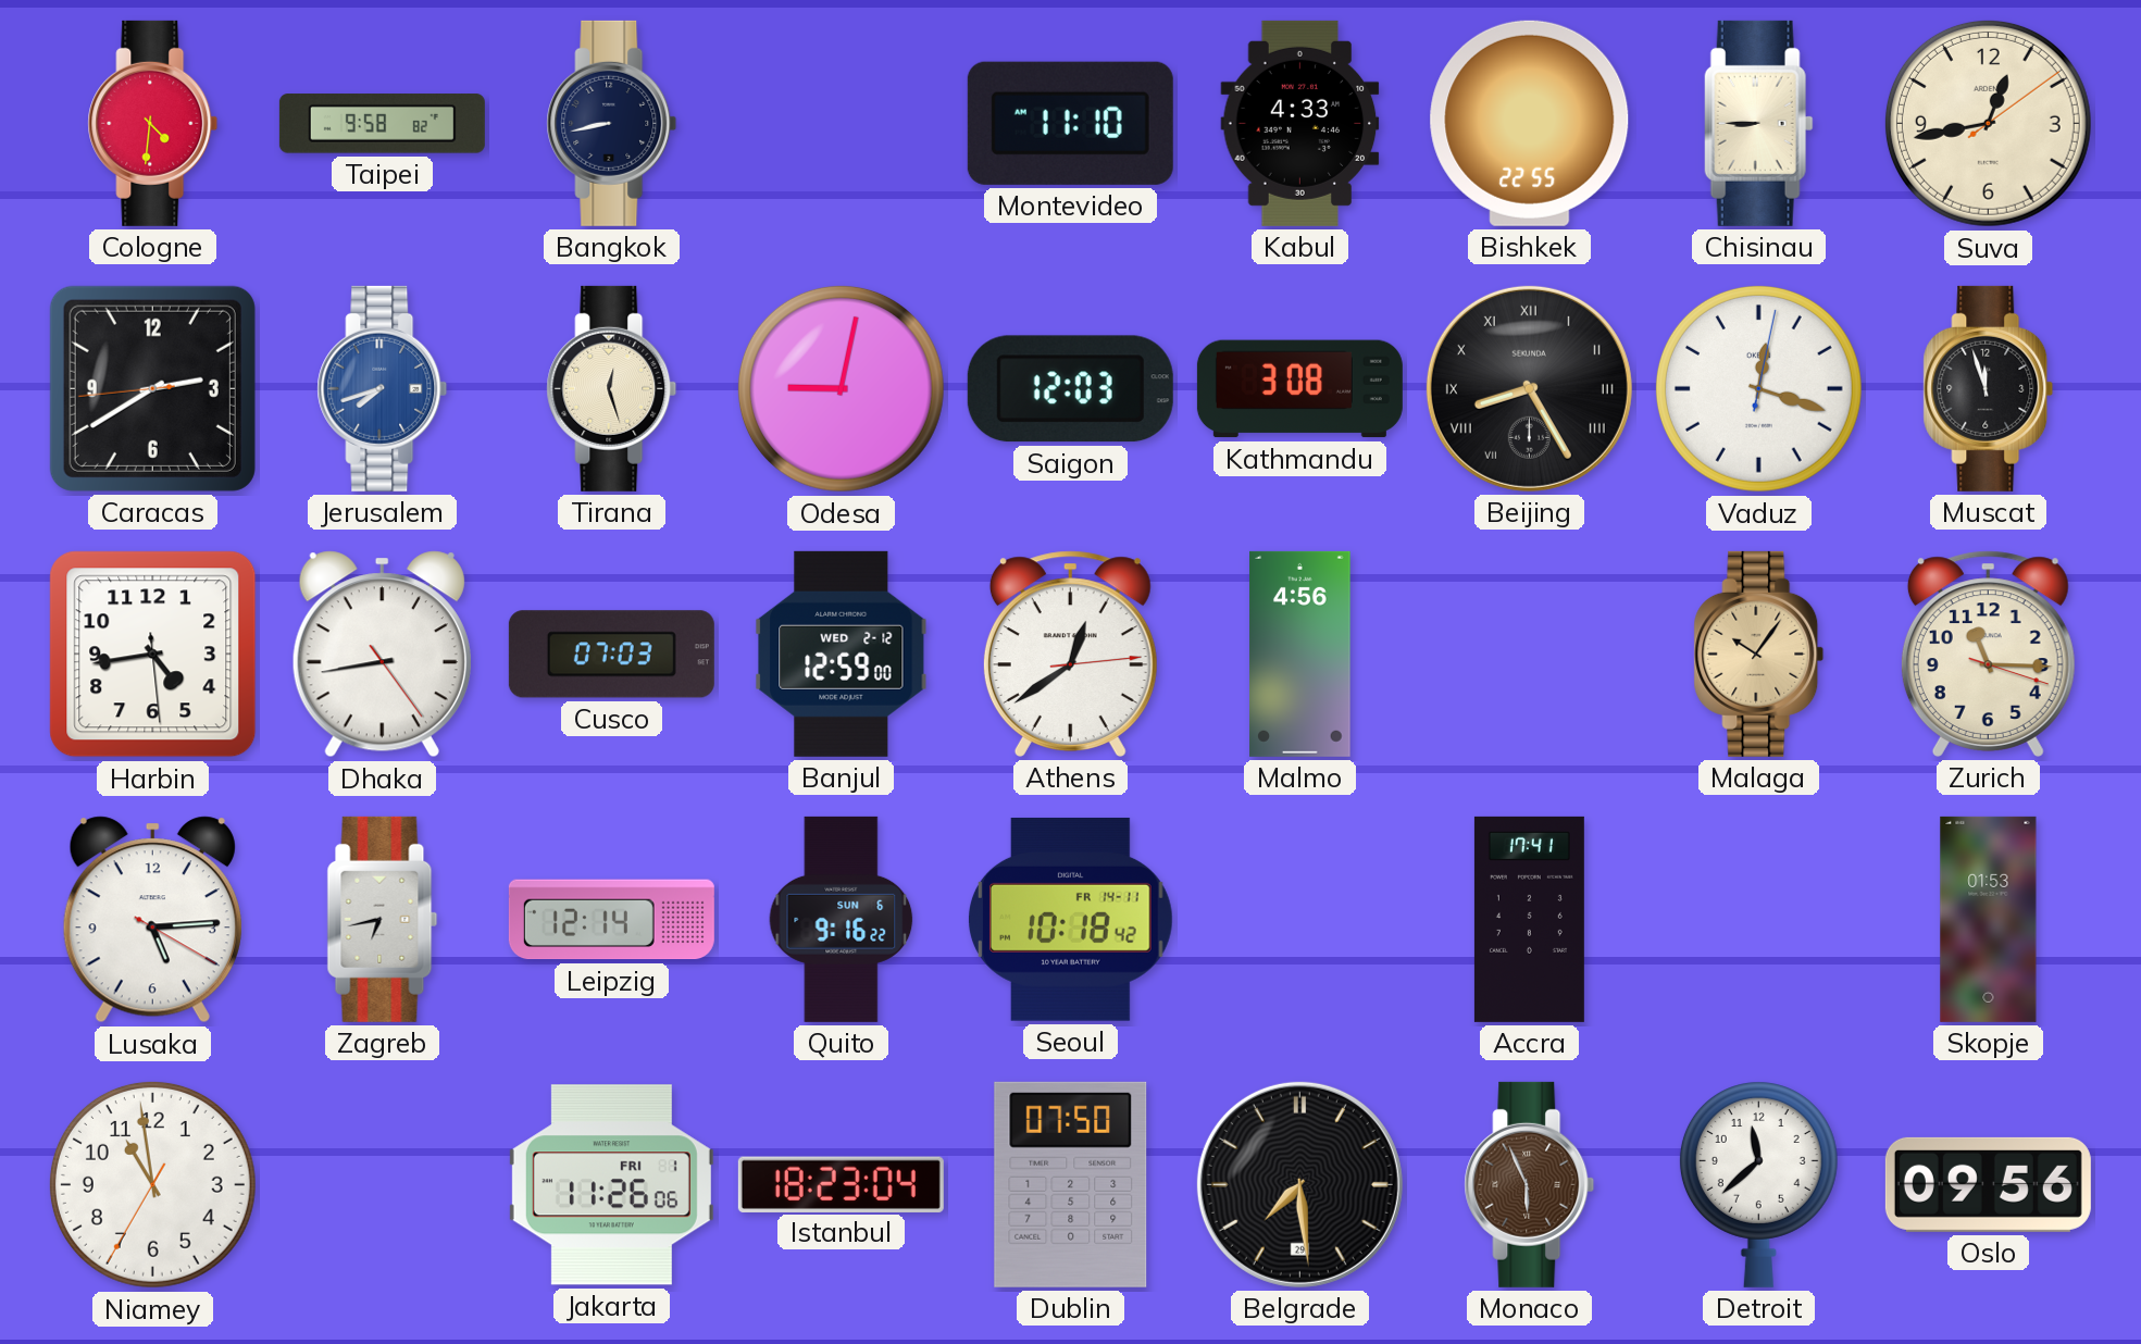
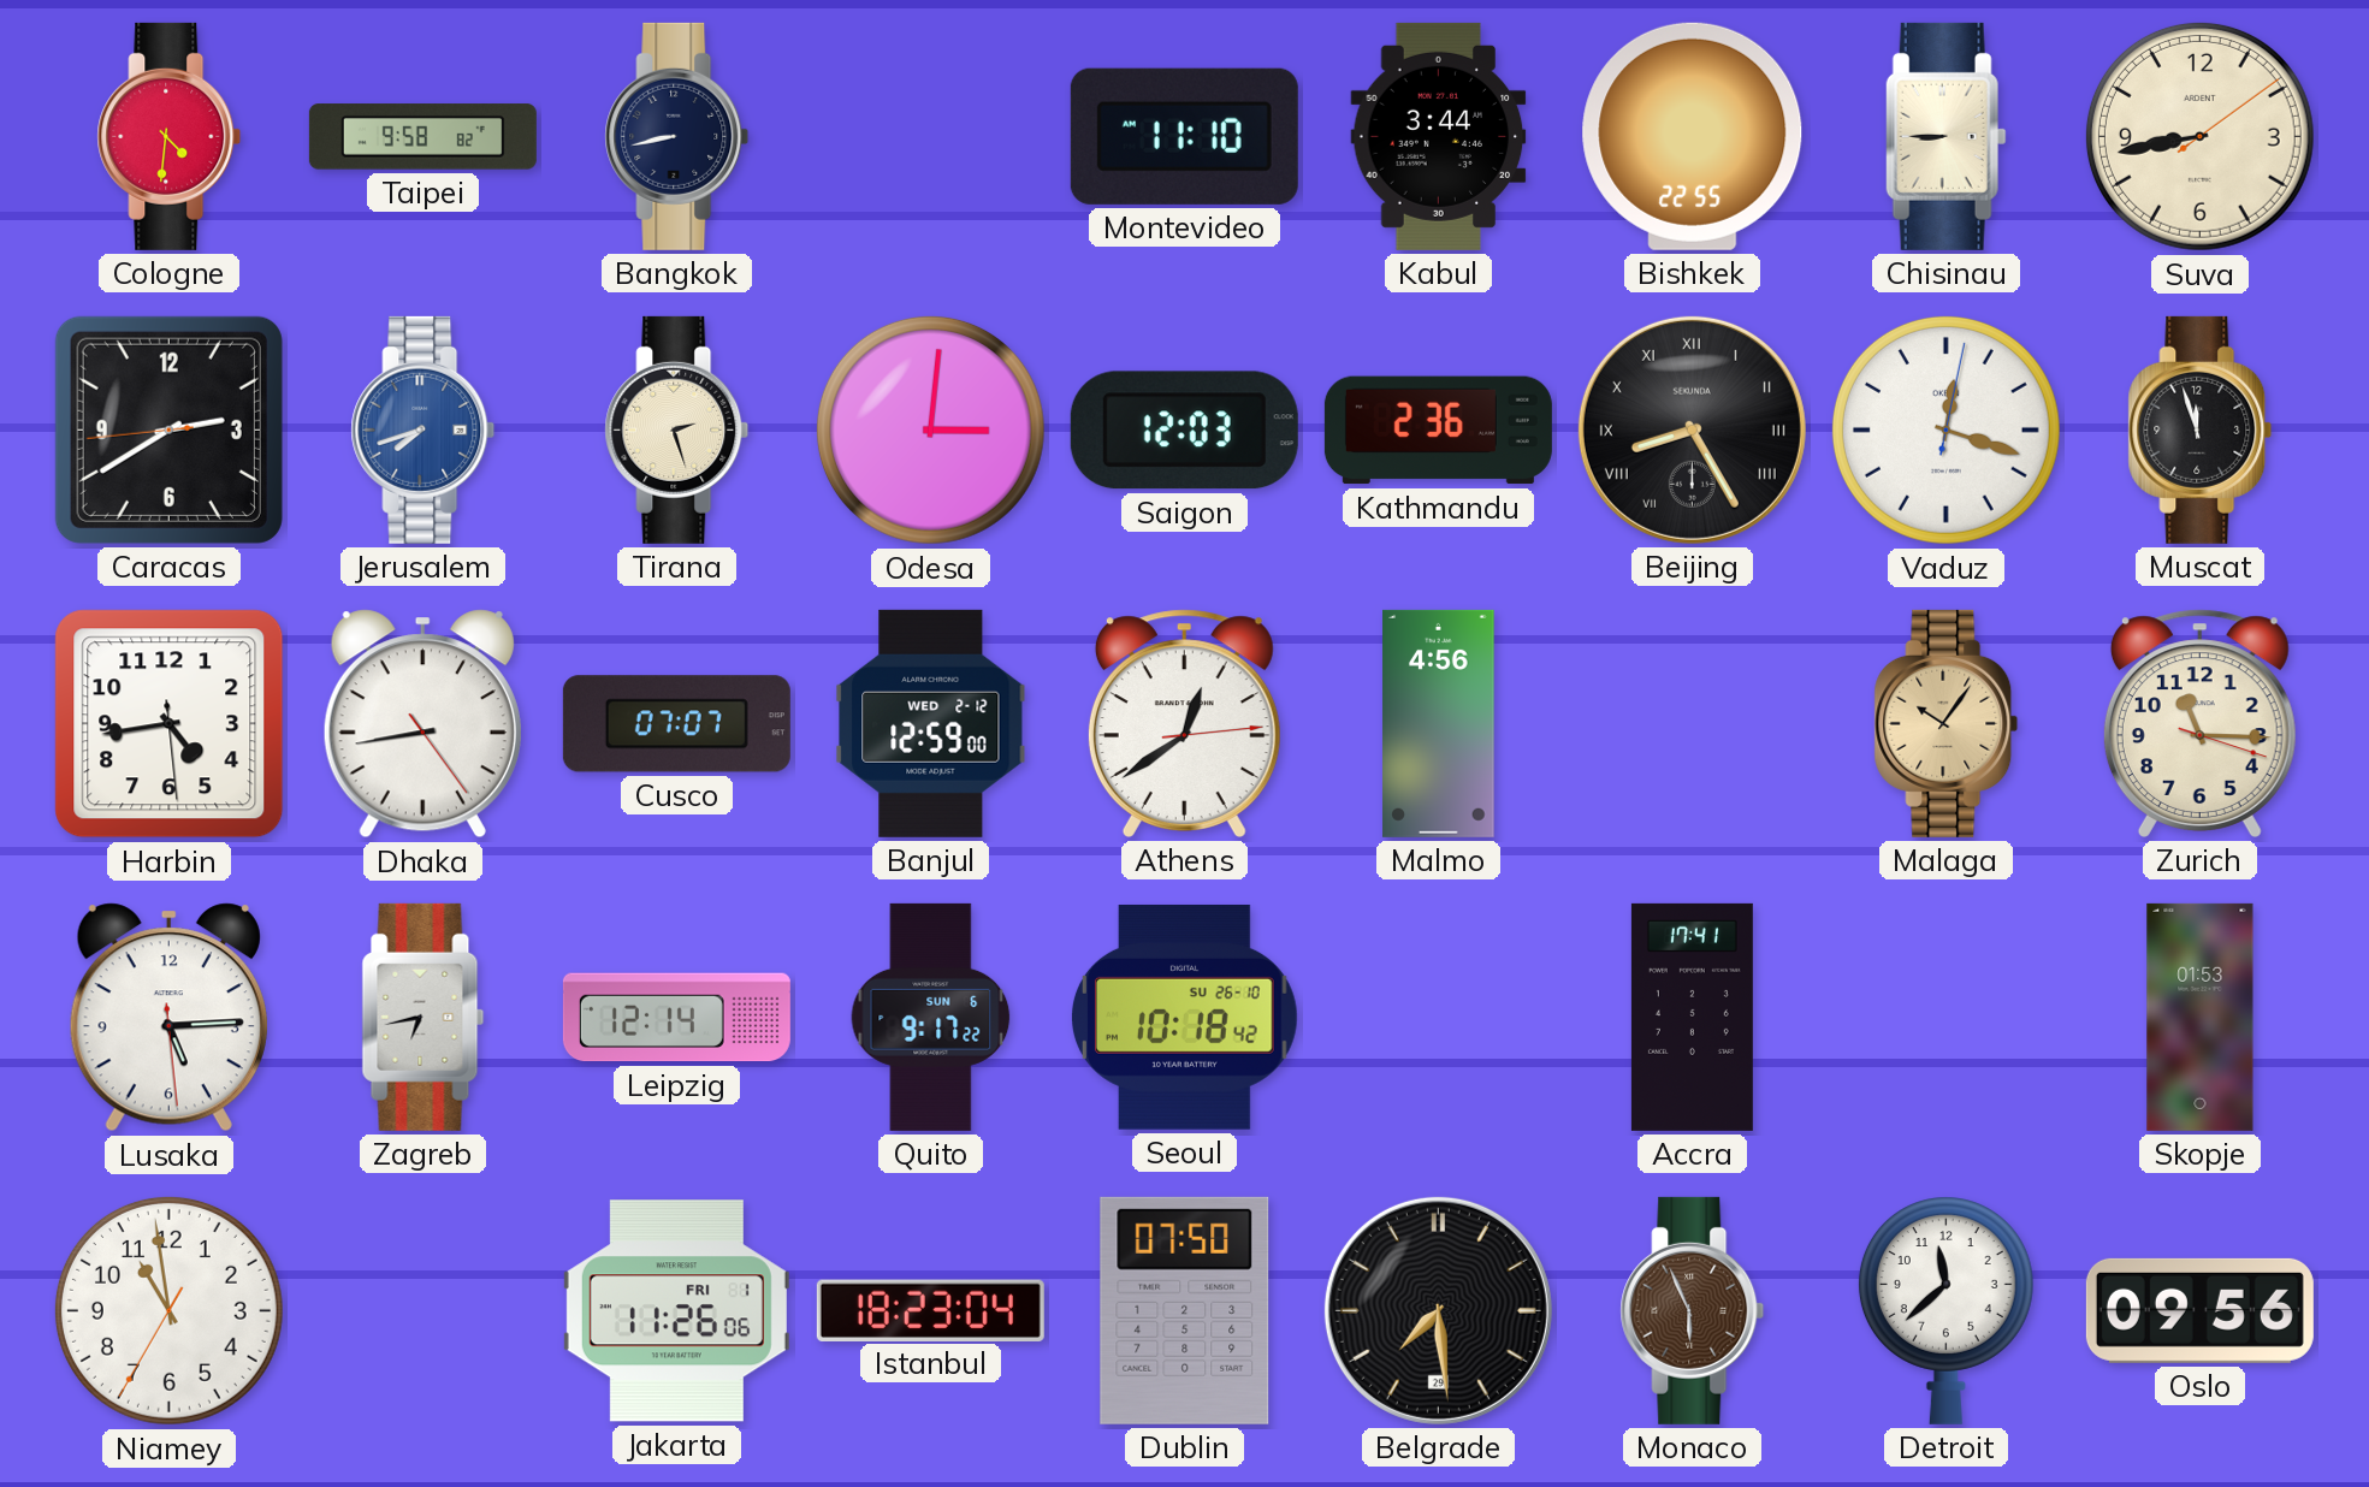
Kabul: 4:33 -> 3:44
Suva: 12:43 -> 8:43
Tirana: 12:27 -> 2:27
Odesa: 9:02 -> 3:01
Kathmandu: 3:08 -> 2:36
Cusco: 07:03 -> 07:07
Lusaka: 5:14:20 -> 5:14:29
Quito: 9:16 -> 9:17
Seoul date: FR 14-11 -> SU 26-10
